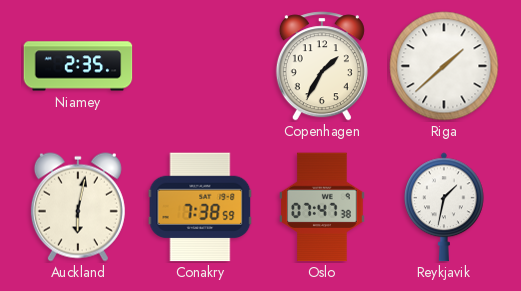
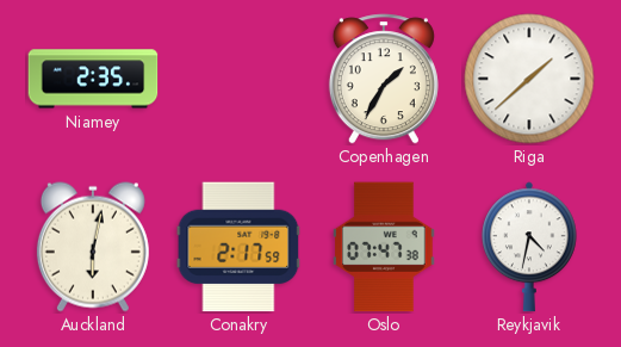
Conakry: 7:38 -> 2:17
Reykjavik: 1:32 -> 4:32
